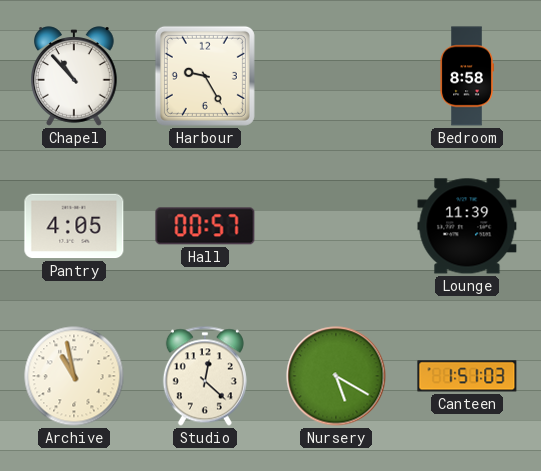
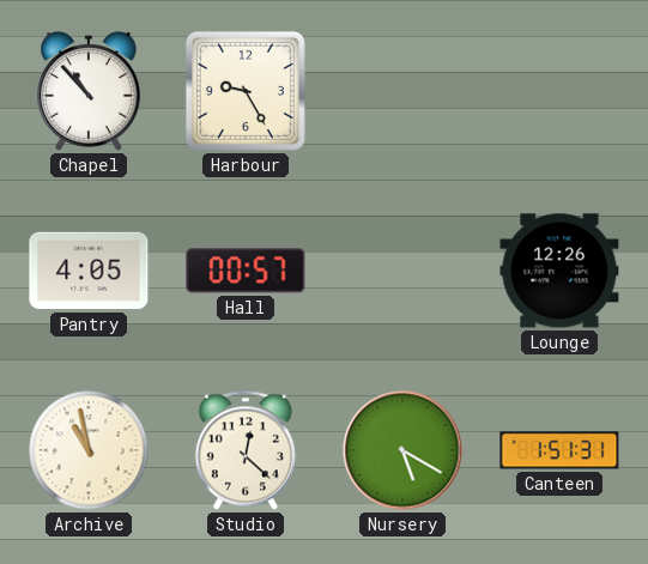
Bedroom: 8:58 -> none
Lounge: 11:39 -> 12:26
Canteen: 1:51:03 -> 1:51:31
